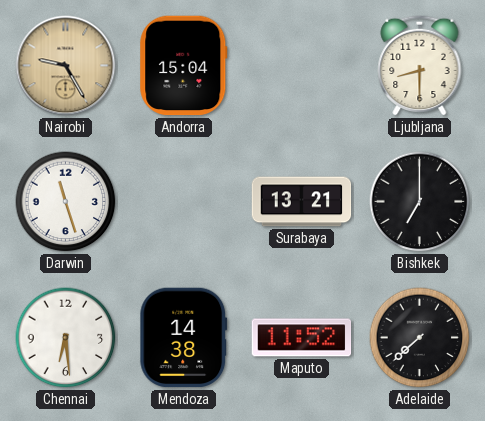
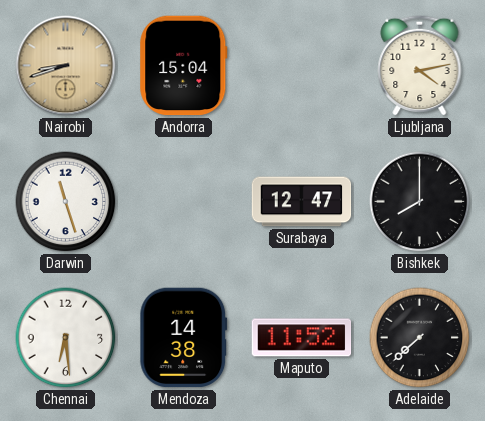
Nairobi: 9:25 -> 8:42
Ljubljana: 8:30 -> 4:13
Surabaya: 13:21 -> 12:47
Bishkek: 7:00 -> 8:00
